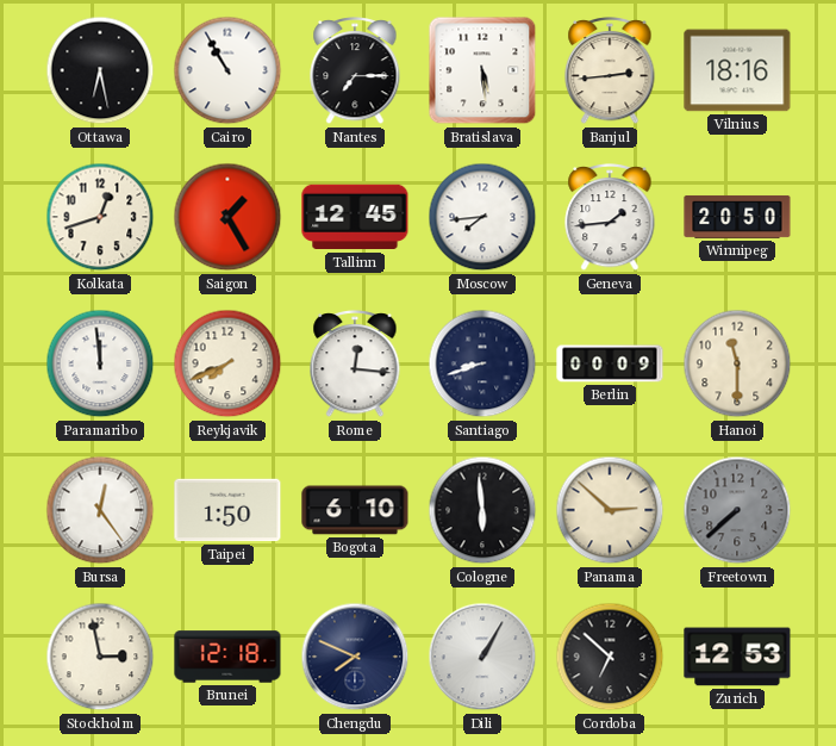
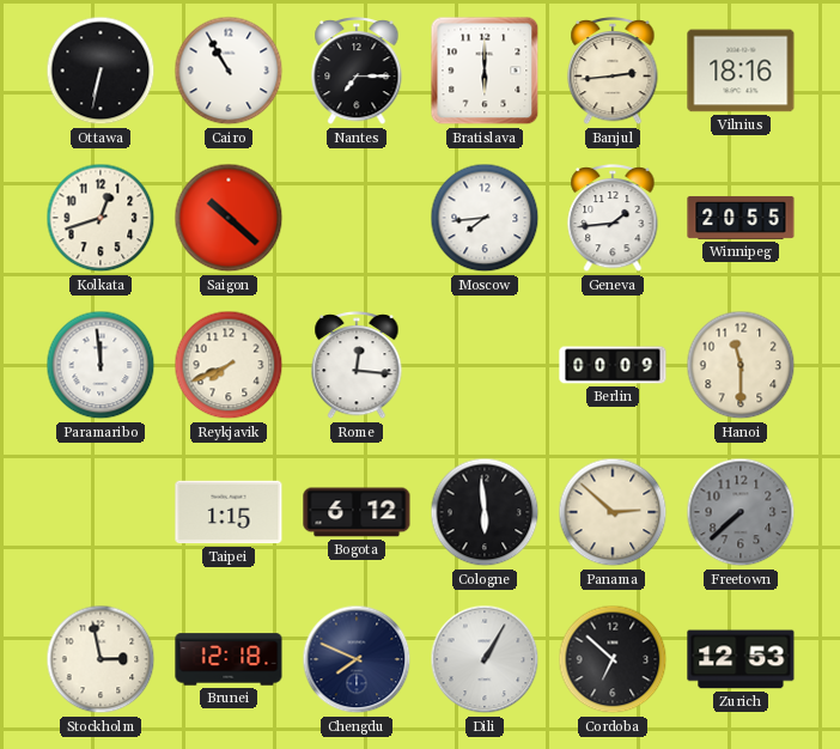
Ottawa: 6:28 -> 6:32
Bratislava: 5:29 -> 6:00
Saigon: 1:25 -> 10:22
Tallinn: 12:45 -> none
Winnipeg: 20:50 -> 20:55
Santiago: 8:42 -> none
Bursa: 12:24 -> none
Taipei: 1:50 -> 1:15
Bogota: 6:10 -> 6:12
